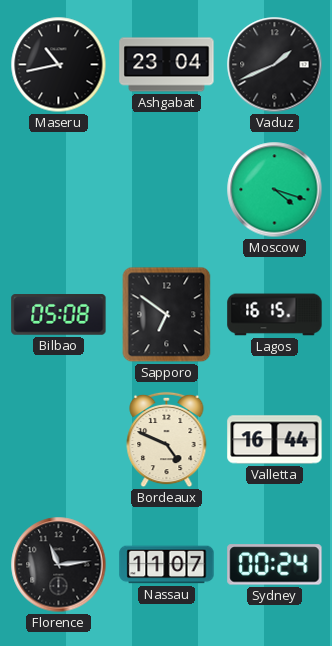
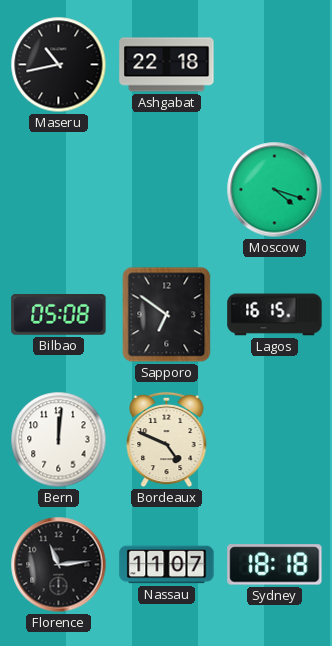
Ashgabat: 23:04 -> 22:18
Vaduz: 1:41 -> none
Bern: none -> 12:01
Valletta: 16:44 -> none
Sydney: 00:24 -> 18:18
